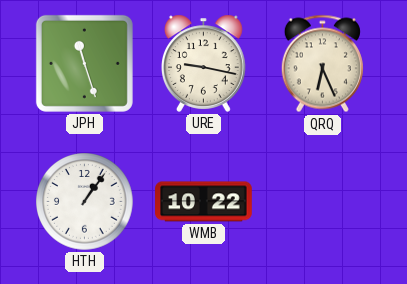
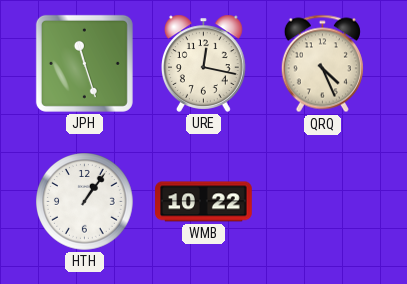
URE: 9:17 -> 12:17
QRQ: 6:26 -> 4:26
